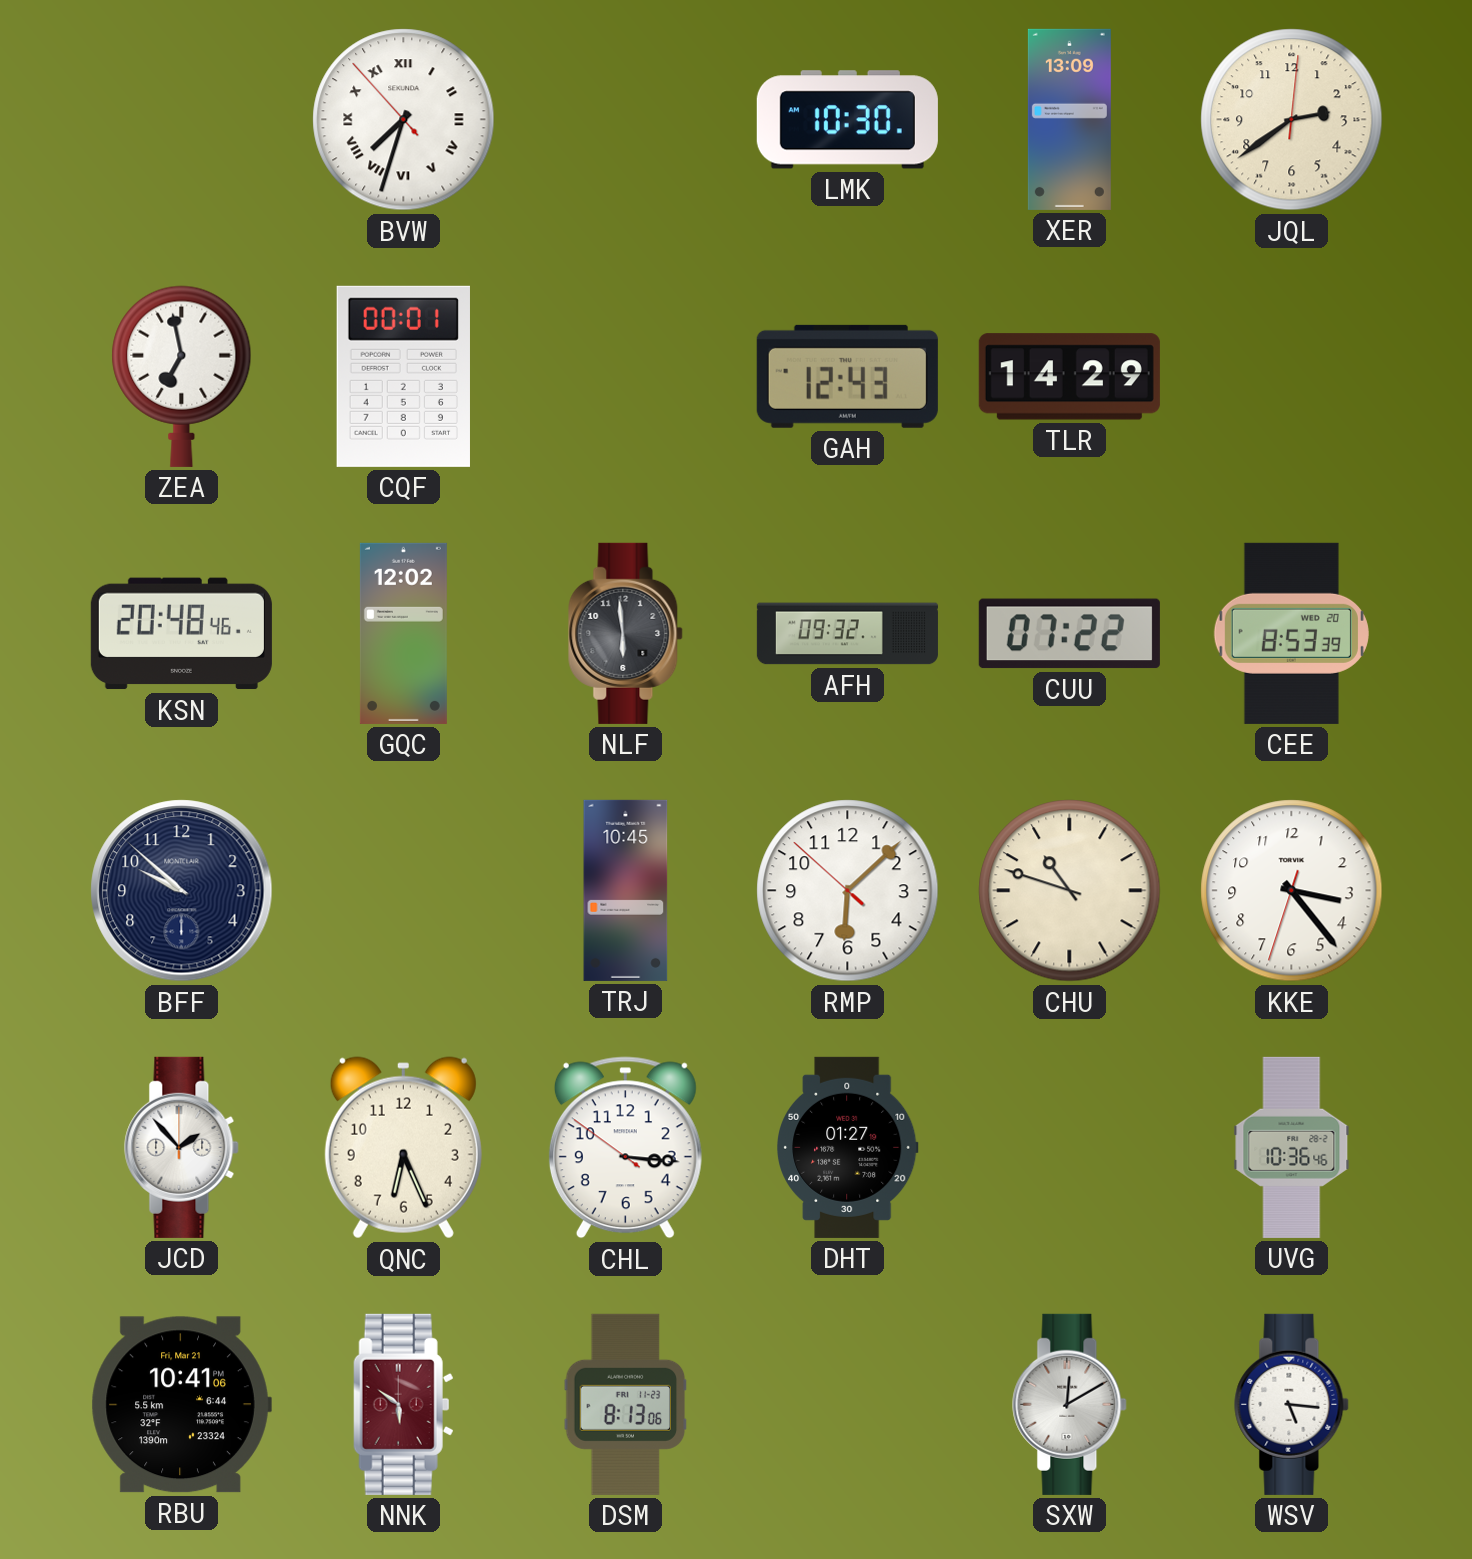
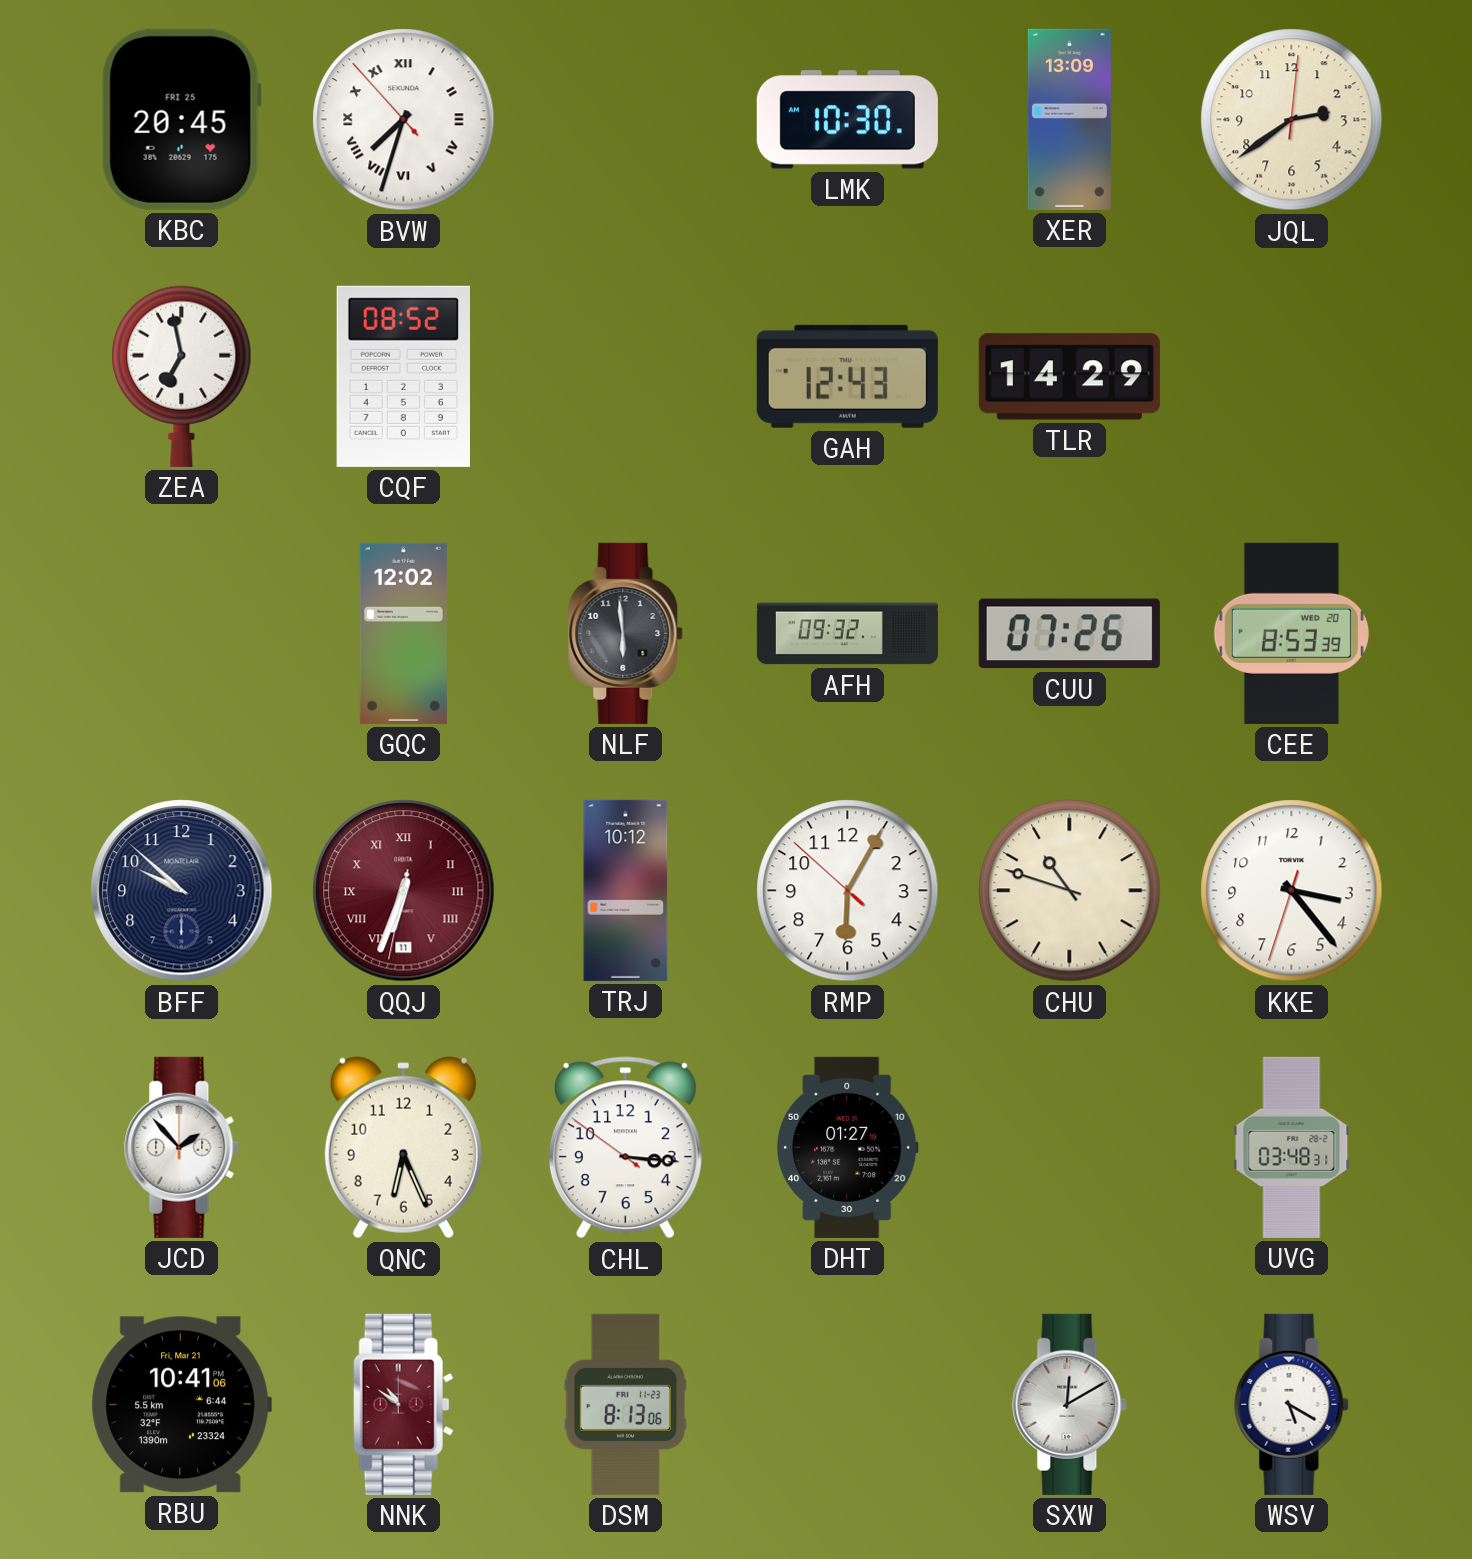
KBC: none -> 20:45
CQF: 00:01 -> 08:52
KSN: 20:48 -> none
CUU: 07:22 -> 07:26
QQJ: none -> 6:33
TRJ: 10:45 -> 10:12
RMP: 6:07 -> 6:04
UVG: 10:36 -> 03:48
NNK: 5:51 -> 10:51
WSV: 5:16 -> 5:20
